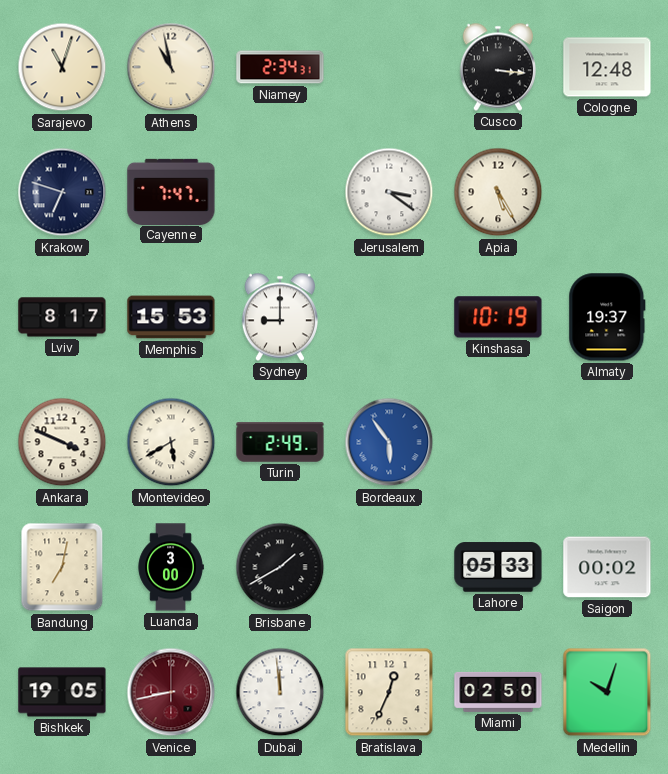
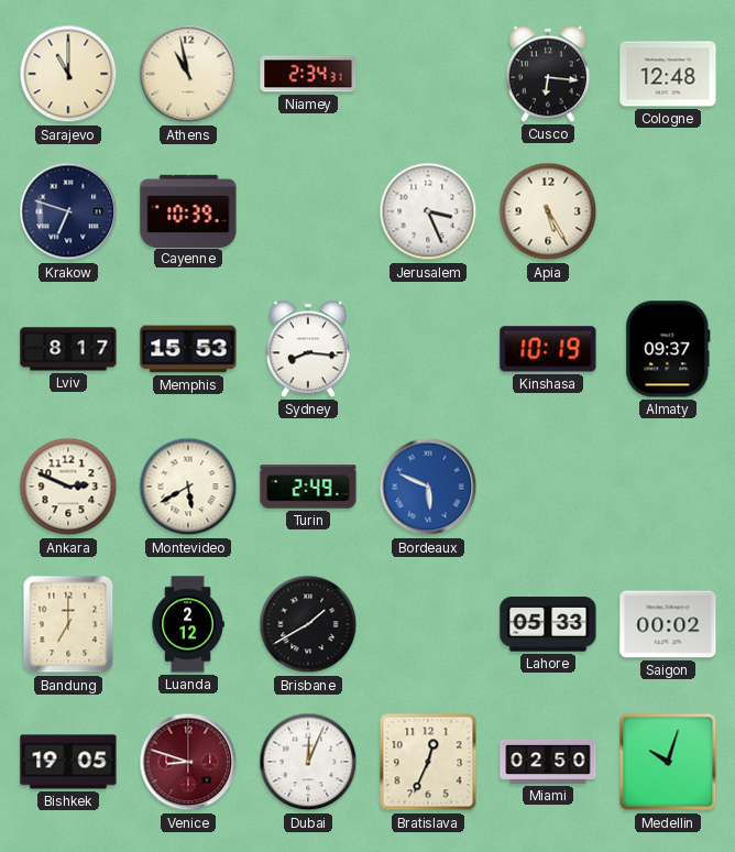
Sarajevo: 11:03 -> 11:00
Cusco: 3:16 -> 6:16
Cayenne: 7:47 -> 10:39
Jerusalem: 3:21 -> 3:26
Sydney: 9:00 -> 8:16
Almaty: 19:37 -> 09:37
Ankara: 3:49 -> 2:49
Bordeaux: 5:54 -> 5:49
Bandung: 7:02 -> 7:00
Luanda: 3:00 -> 2:12
Venice: 8:43 -> 8:48
Dubai: 11:59 -> 12:04
